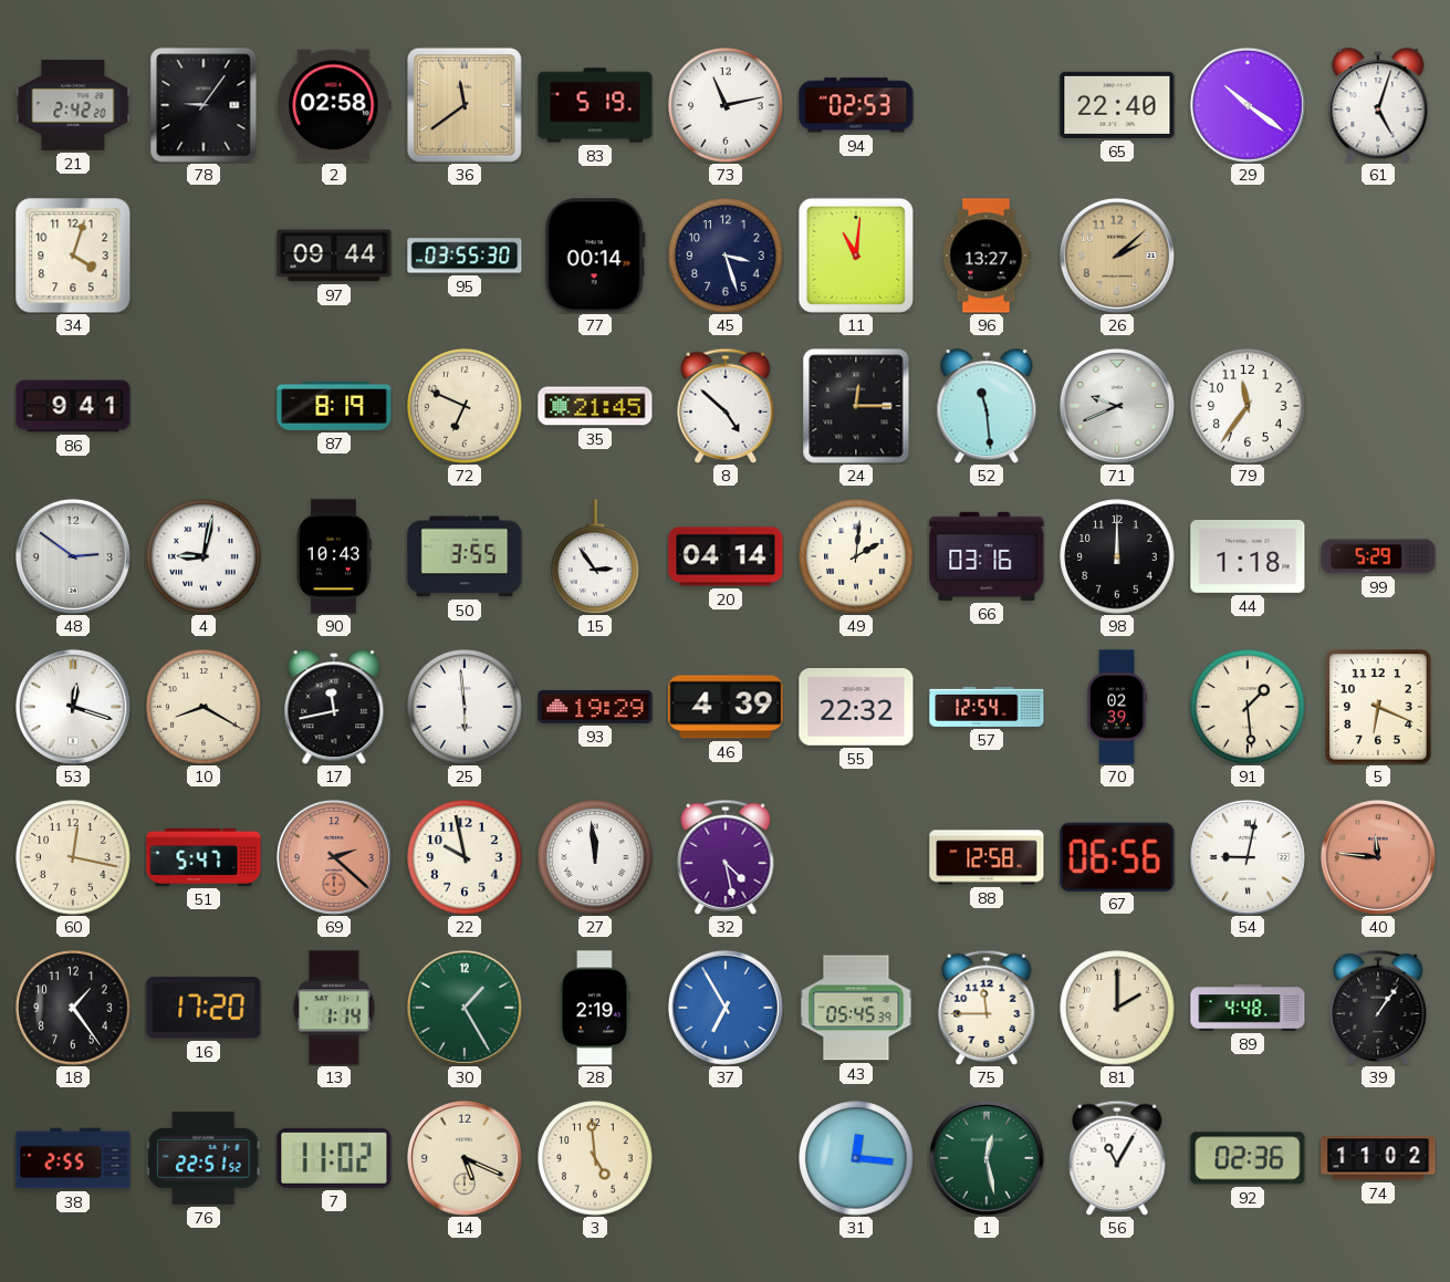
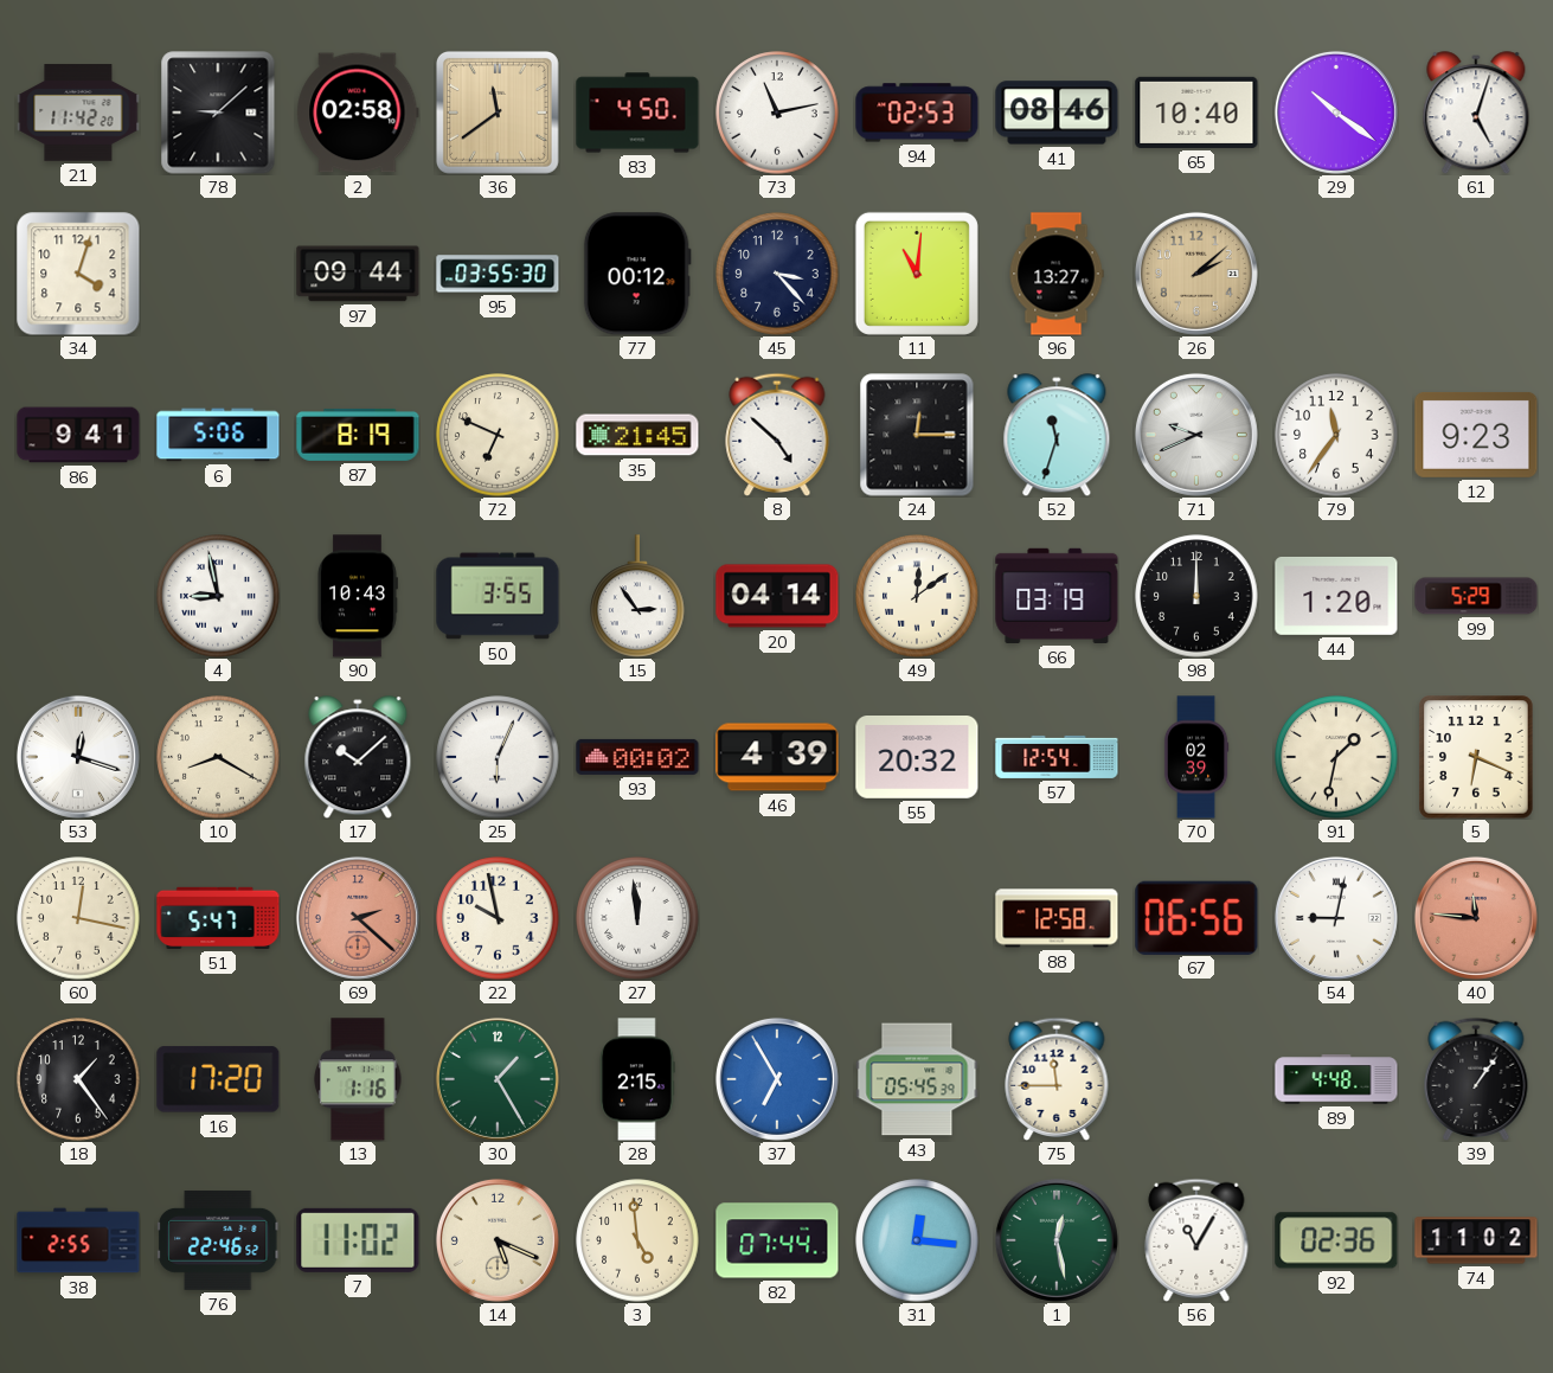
21: 2:42 -> 11:42
78: 9:06 -> 9:08
83: 5:19 -> 4:50
41: none -> 08:46
65: 22:40 -> 10:40
77: 00:14 -> 00:12
45: 3:27 -> 3:23
6: none -> 5:06
52: 11:29 -> 11:33
12: none -> 9:23
48: 2:51 -> none
4: 9:02 -> 8:58
49: 2:01 -> 12:09
66: 03:16 -> 03:19
44: 1:18 -> 1:20
17: 11:43 -> 10:08
25: 5:59 -> 6:04
93: 19:29 -> 00:02
55: 22:32 -> 20:32
91: 1:29 -> 1:32
32: 4:28 -> none
13: 1:14 -> 1:16
28: 2:19 -> 2:15
81: 2:00 -> none
76: 22:51 -> 22:46
82: none -> 07:44
